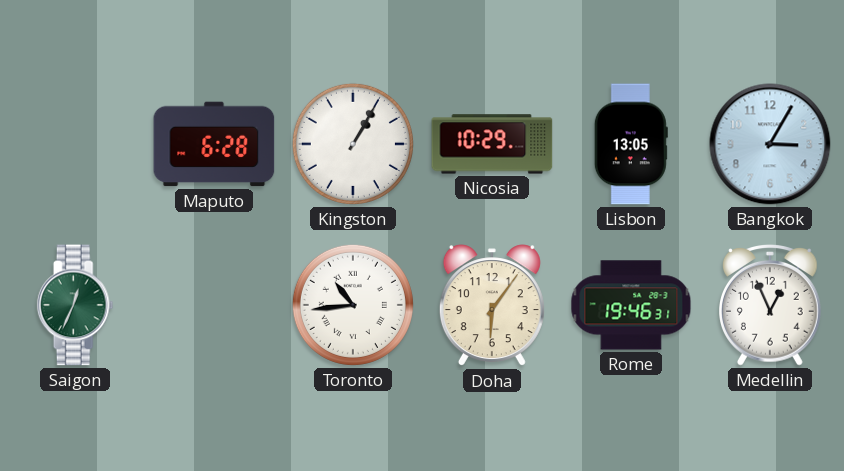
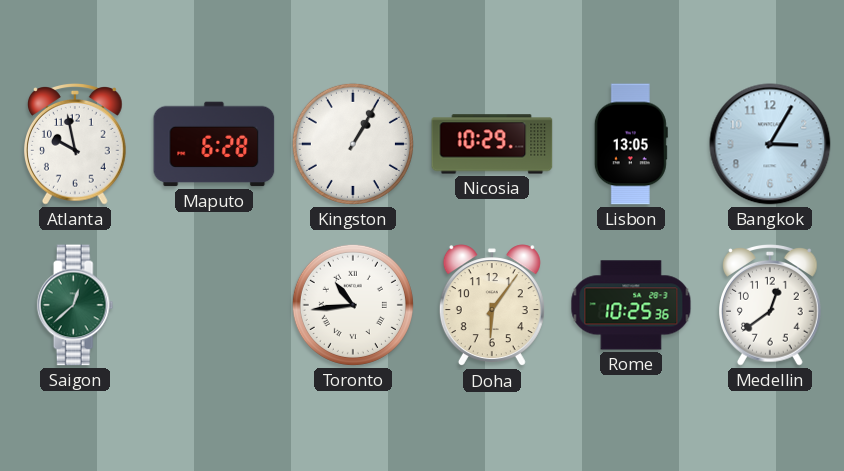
Atlanta: none -> 9:58
Saigon: 12:34 -> 12:38
Rome: 19:46 -> 10:25
Medellin: 12:56 -> 12:39
